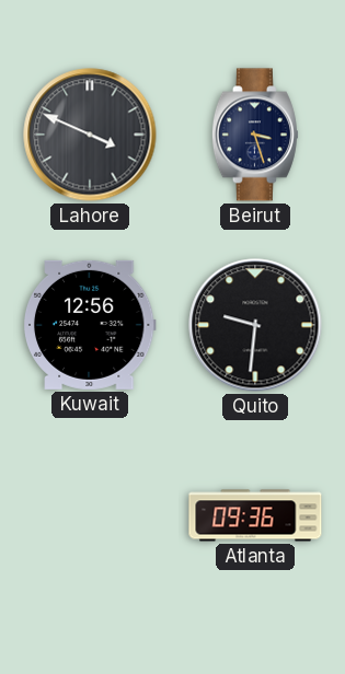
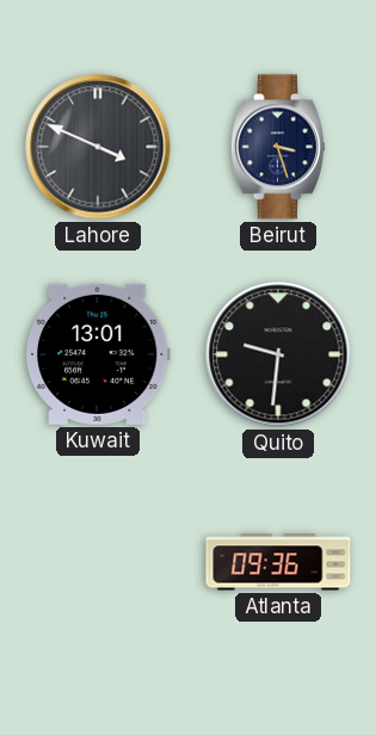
Kuwait: 12:56 -> 13:01
